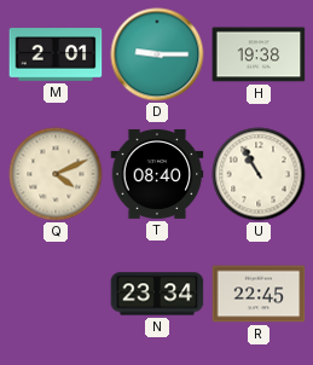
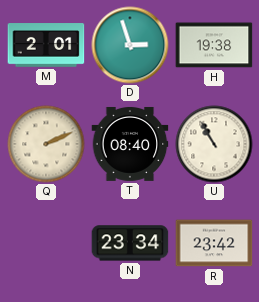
D: 9:15 -> 2:57
Q: 4:11 -> 2:11
R: 22:45 -> 23:42
